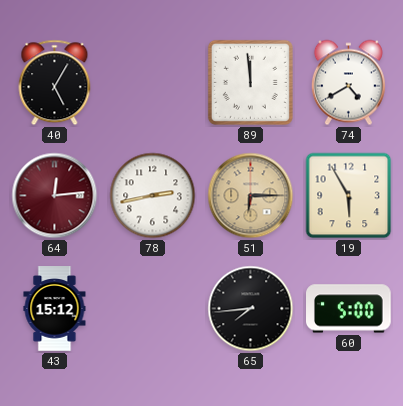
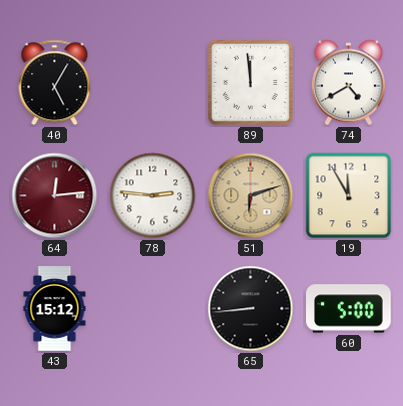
78: 2:43 -> 2:46
51: 6:15 -> 6:12
19: 5:55 -> 11:55
65: 7:44 -> 8:44
